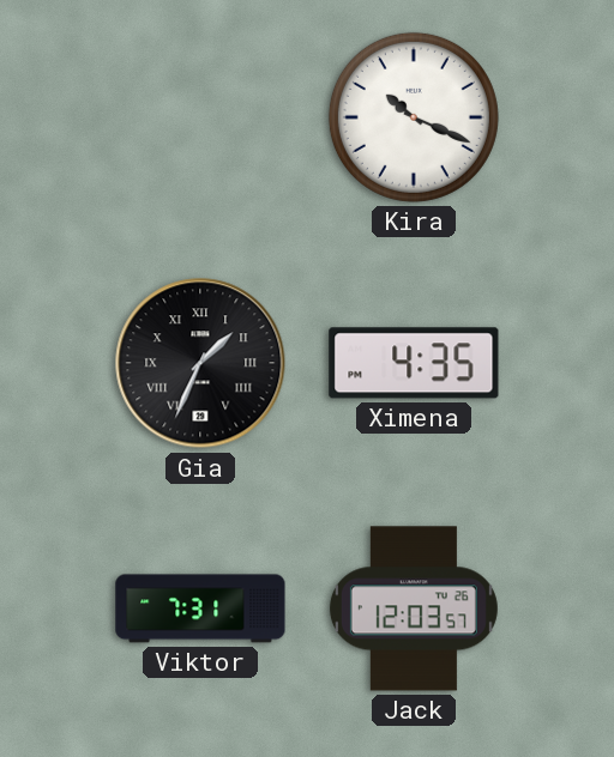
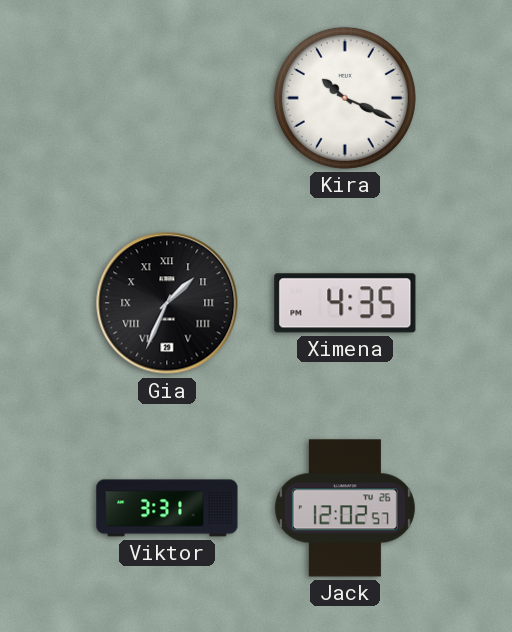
Viktor: 7:31 -> 3:31
Jack: 12:03 -> 12:02
